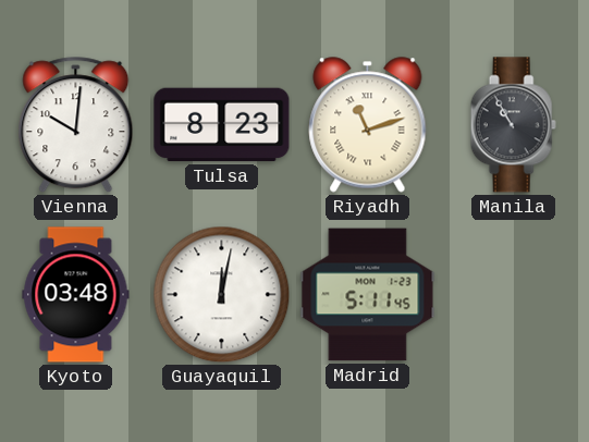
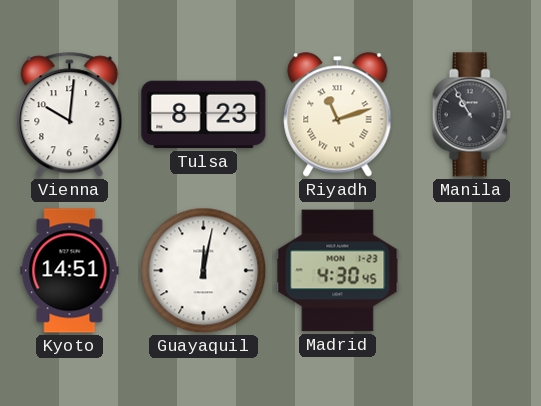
Kyoto: 03:48 -> 14:51
Madrid: 5:11 -> 4:30
